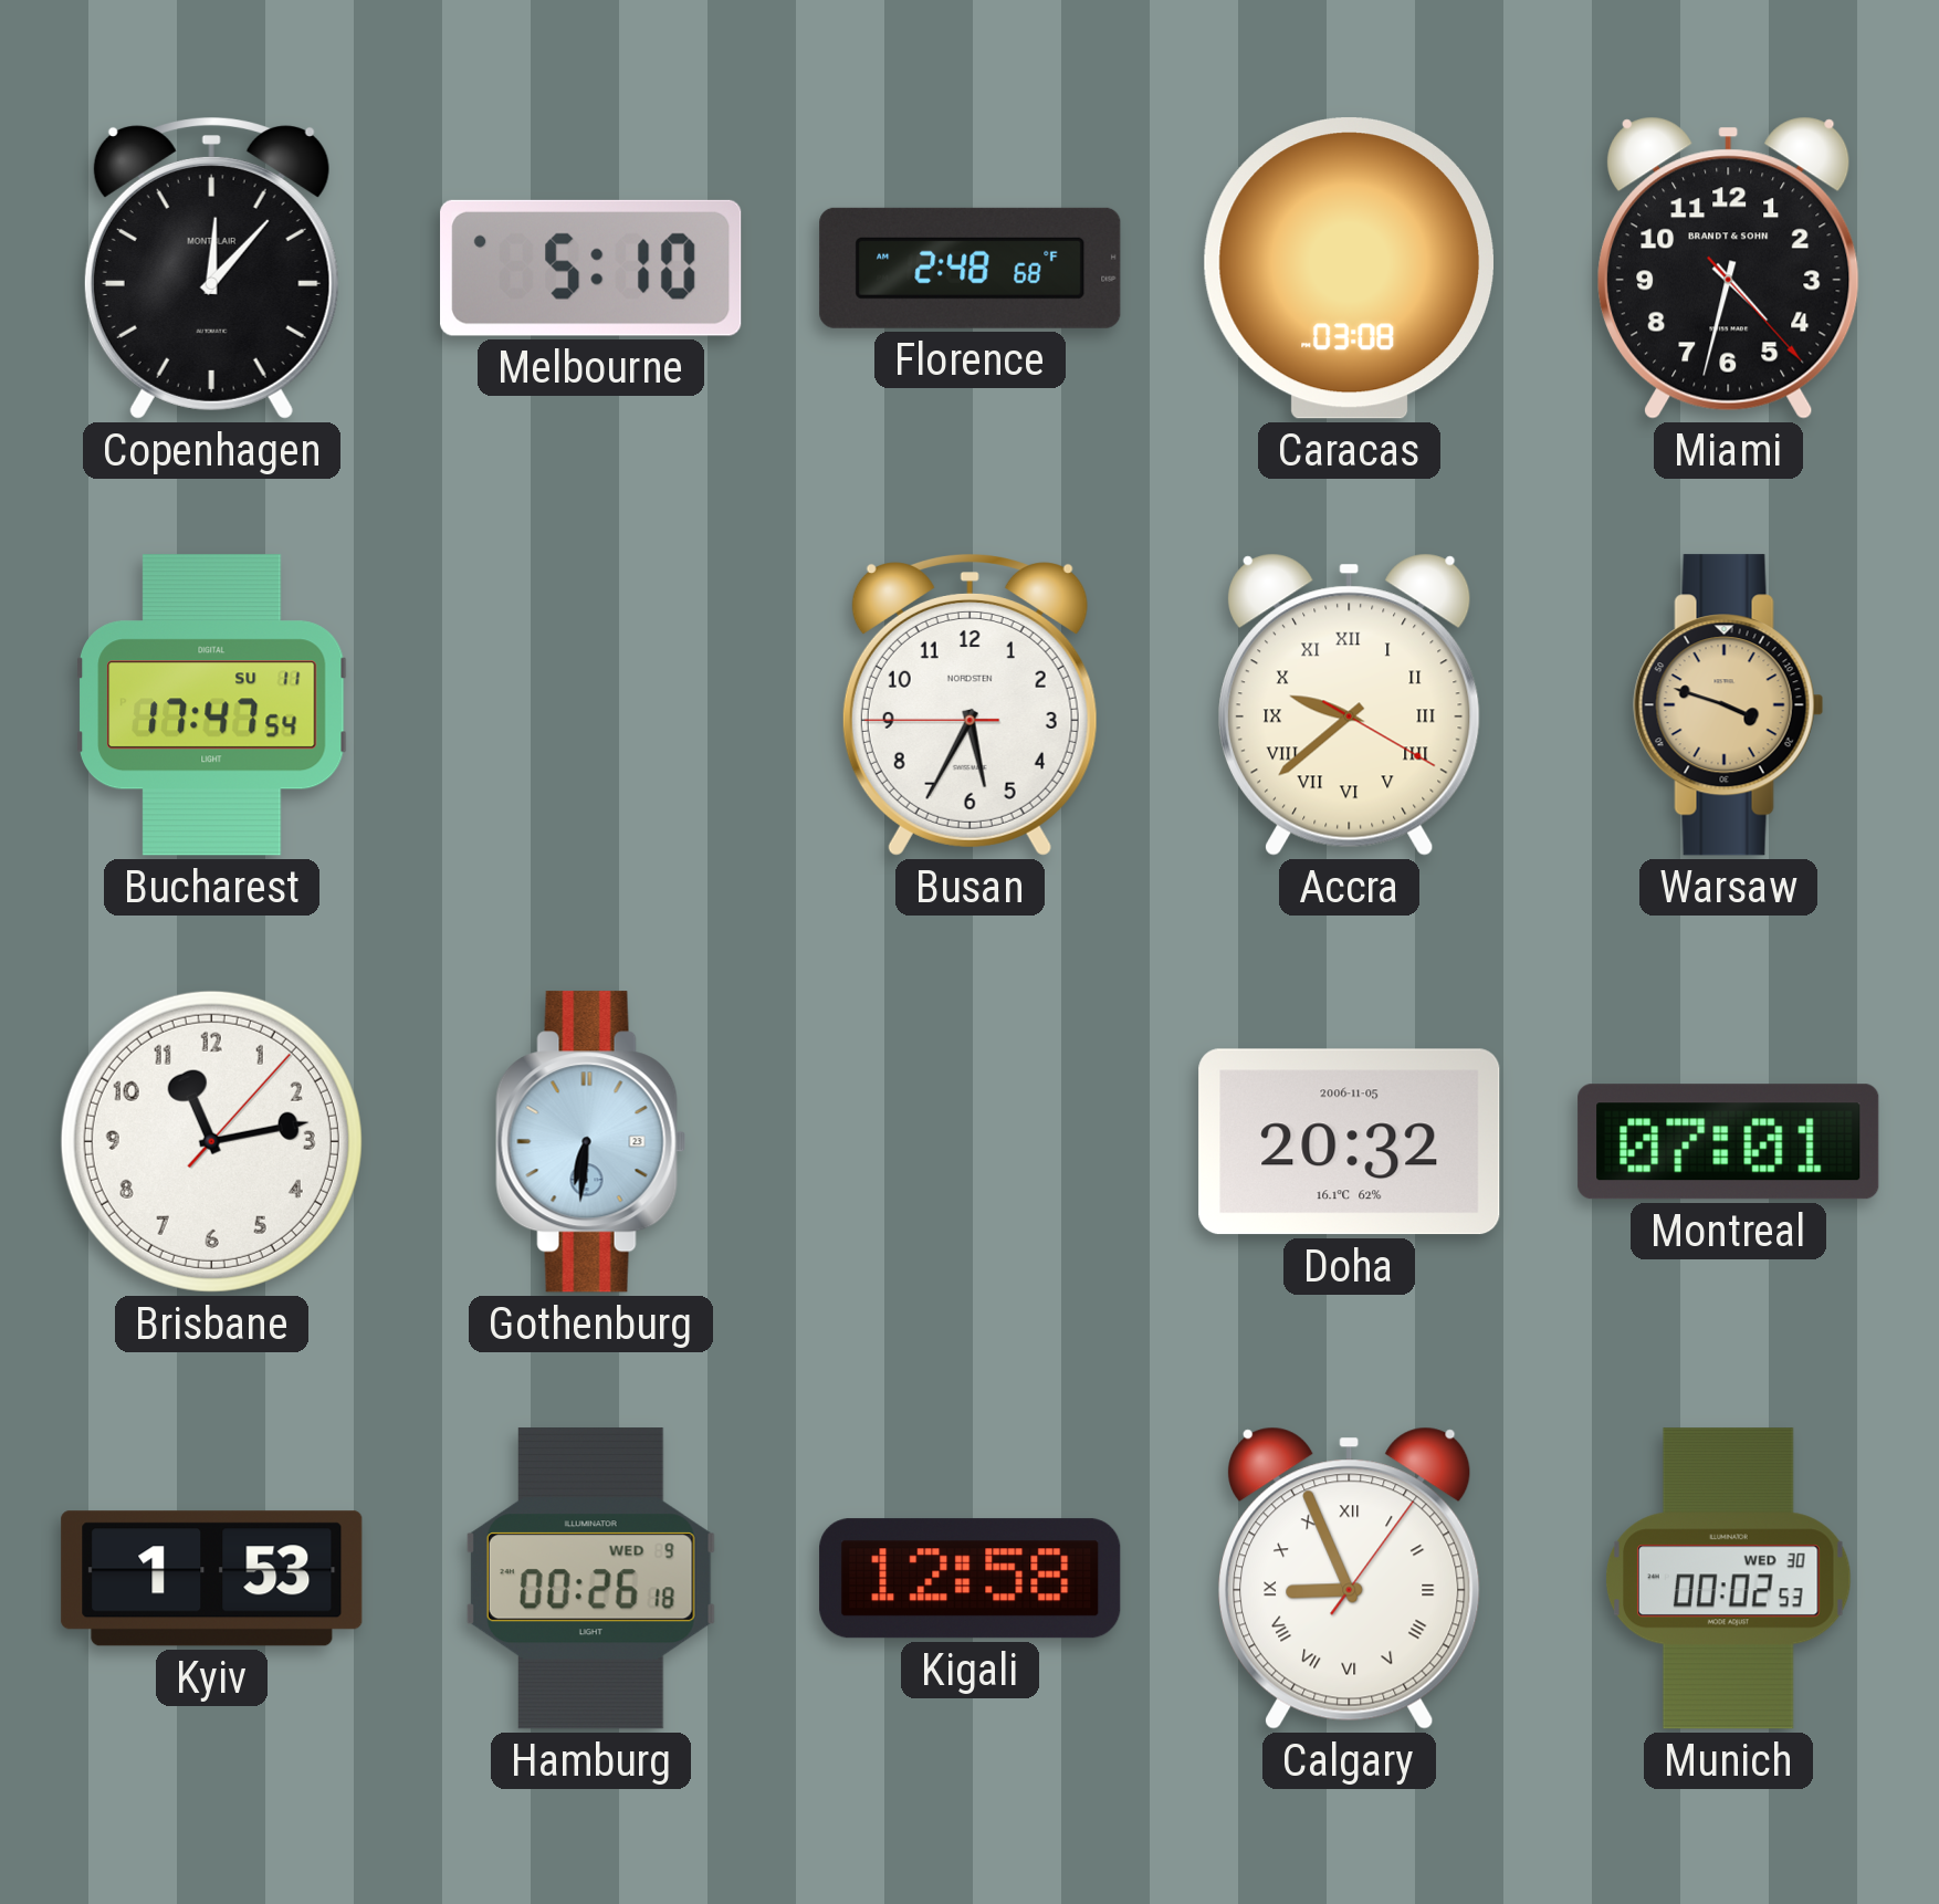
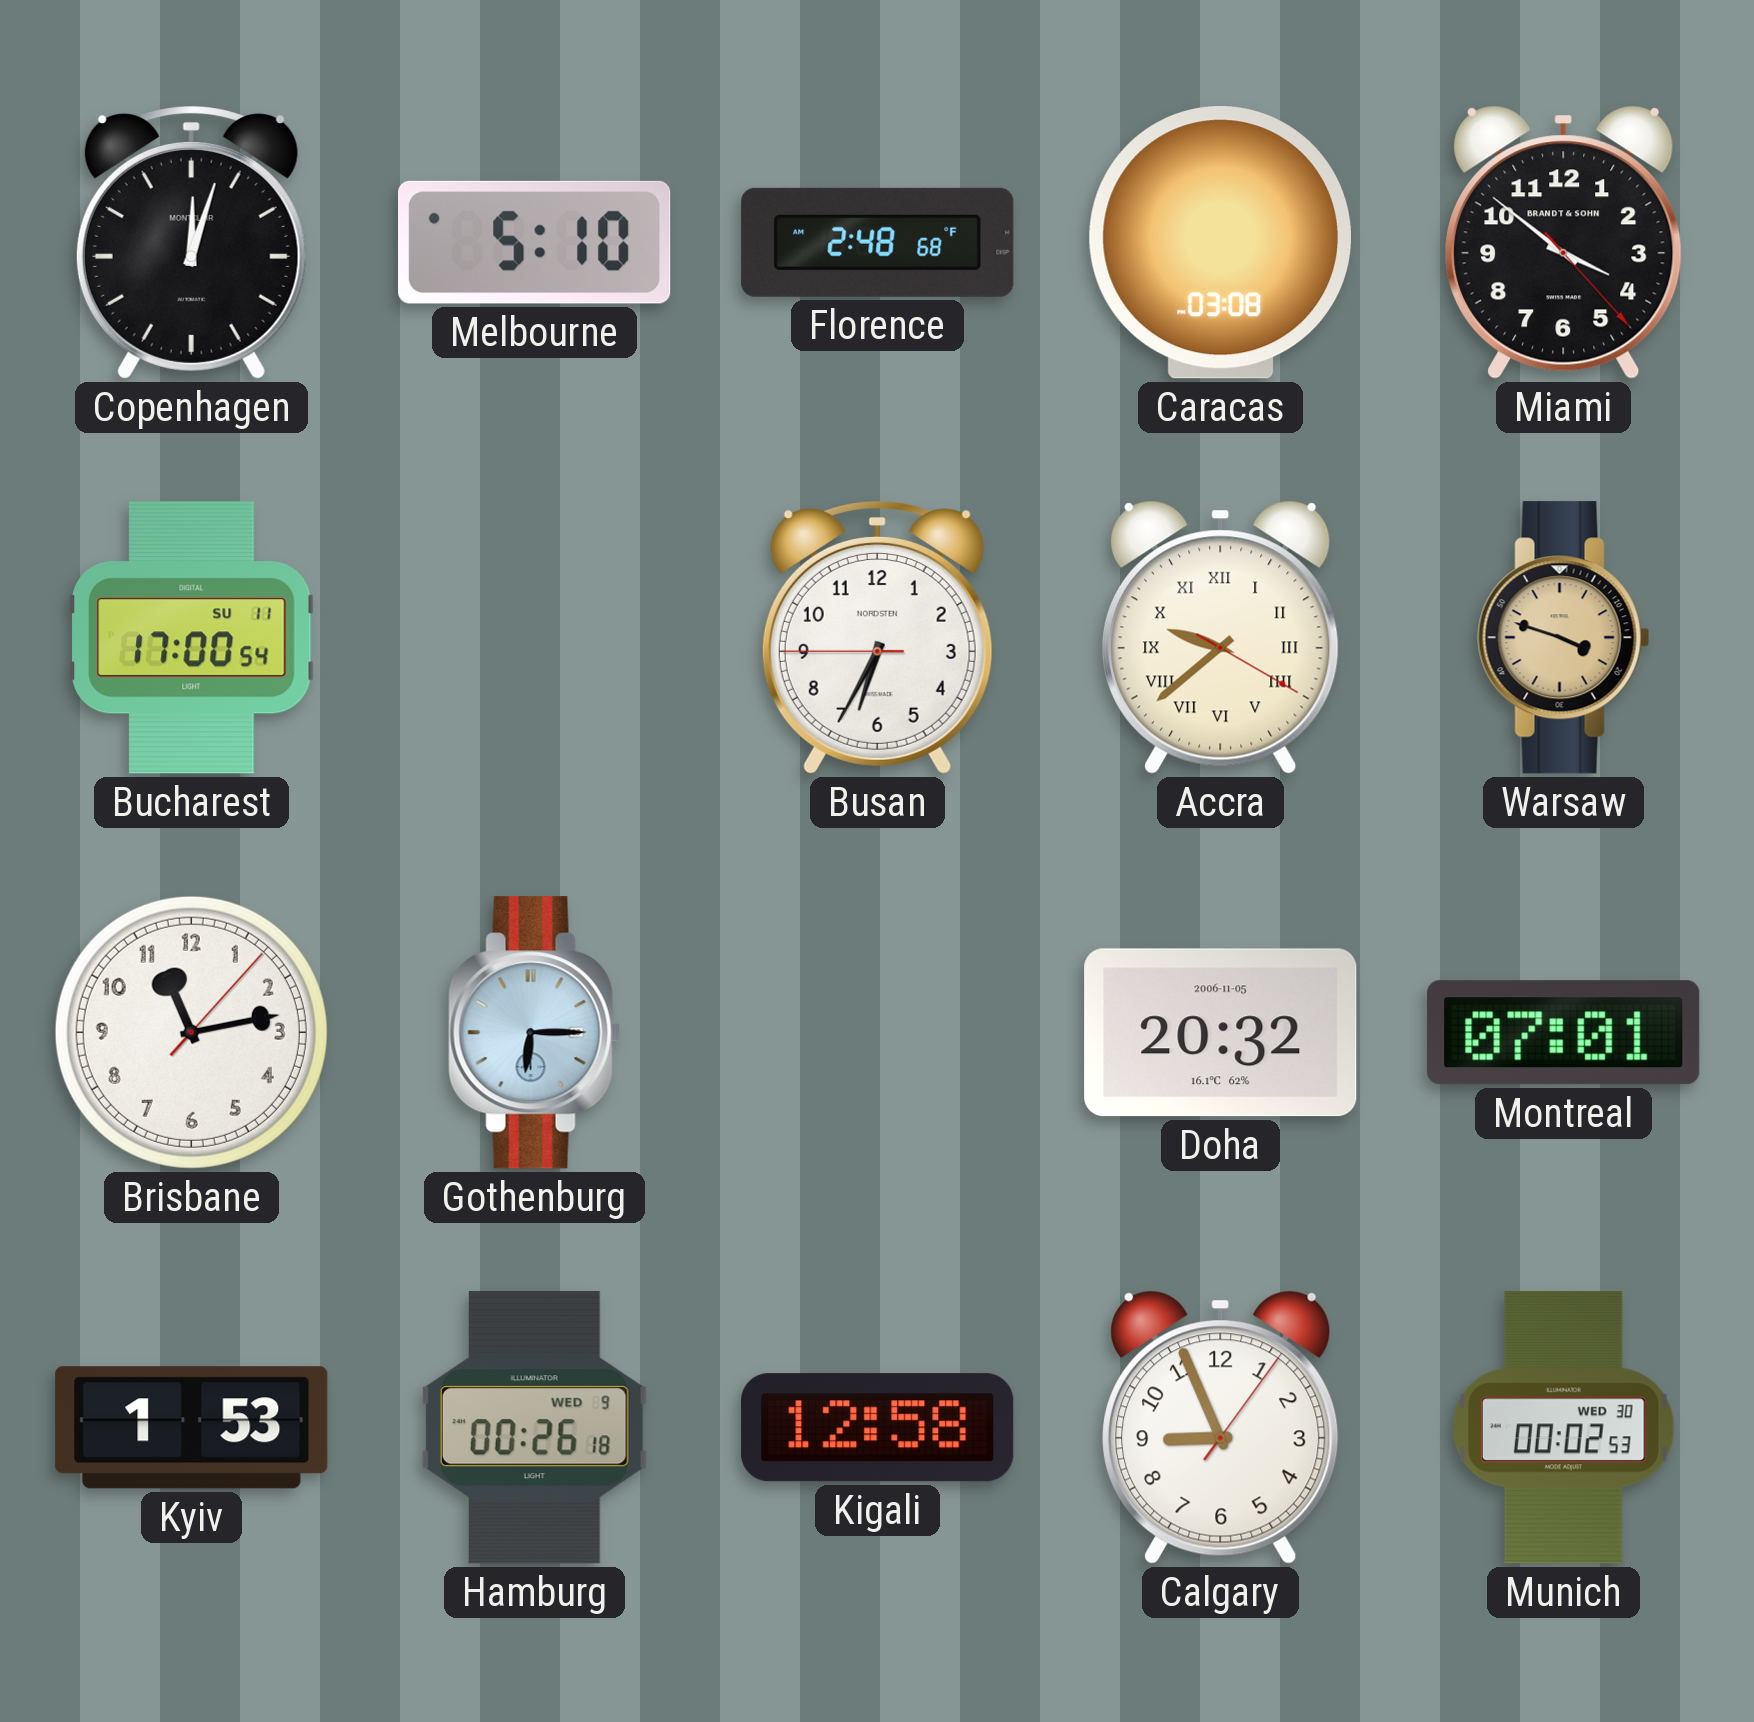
Copenhagen: 12:07 -> 12:03
Miami: 4:32 -> 3:51
Bucharest: 17:47 -> 17:00
Busan: 5:34 -> 6:34
Gothenburg: 6:31 -> 6:15
Calgary numerals: Roman -> Arabic
